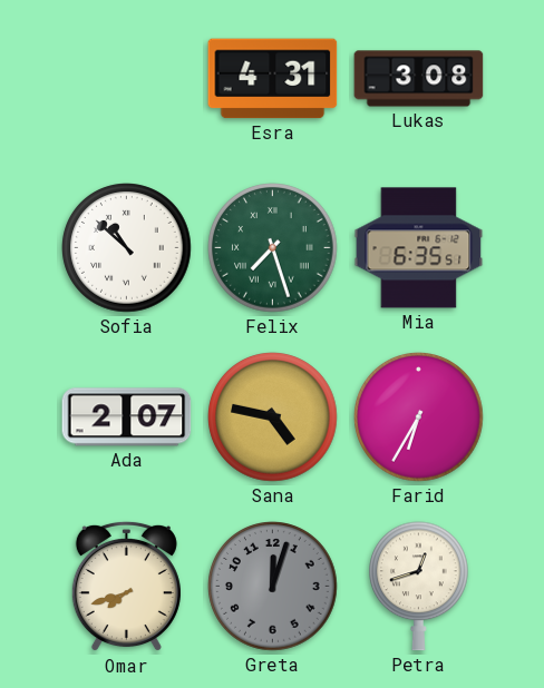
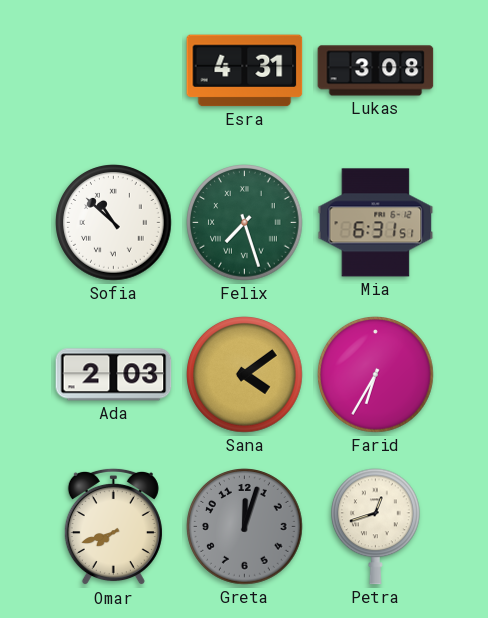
Mia: 6:35 -> 6:31
Ada: 2:07 -> 2:03
Sana: 4:47 -> 4:09
